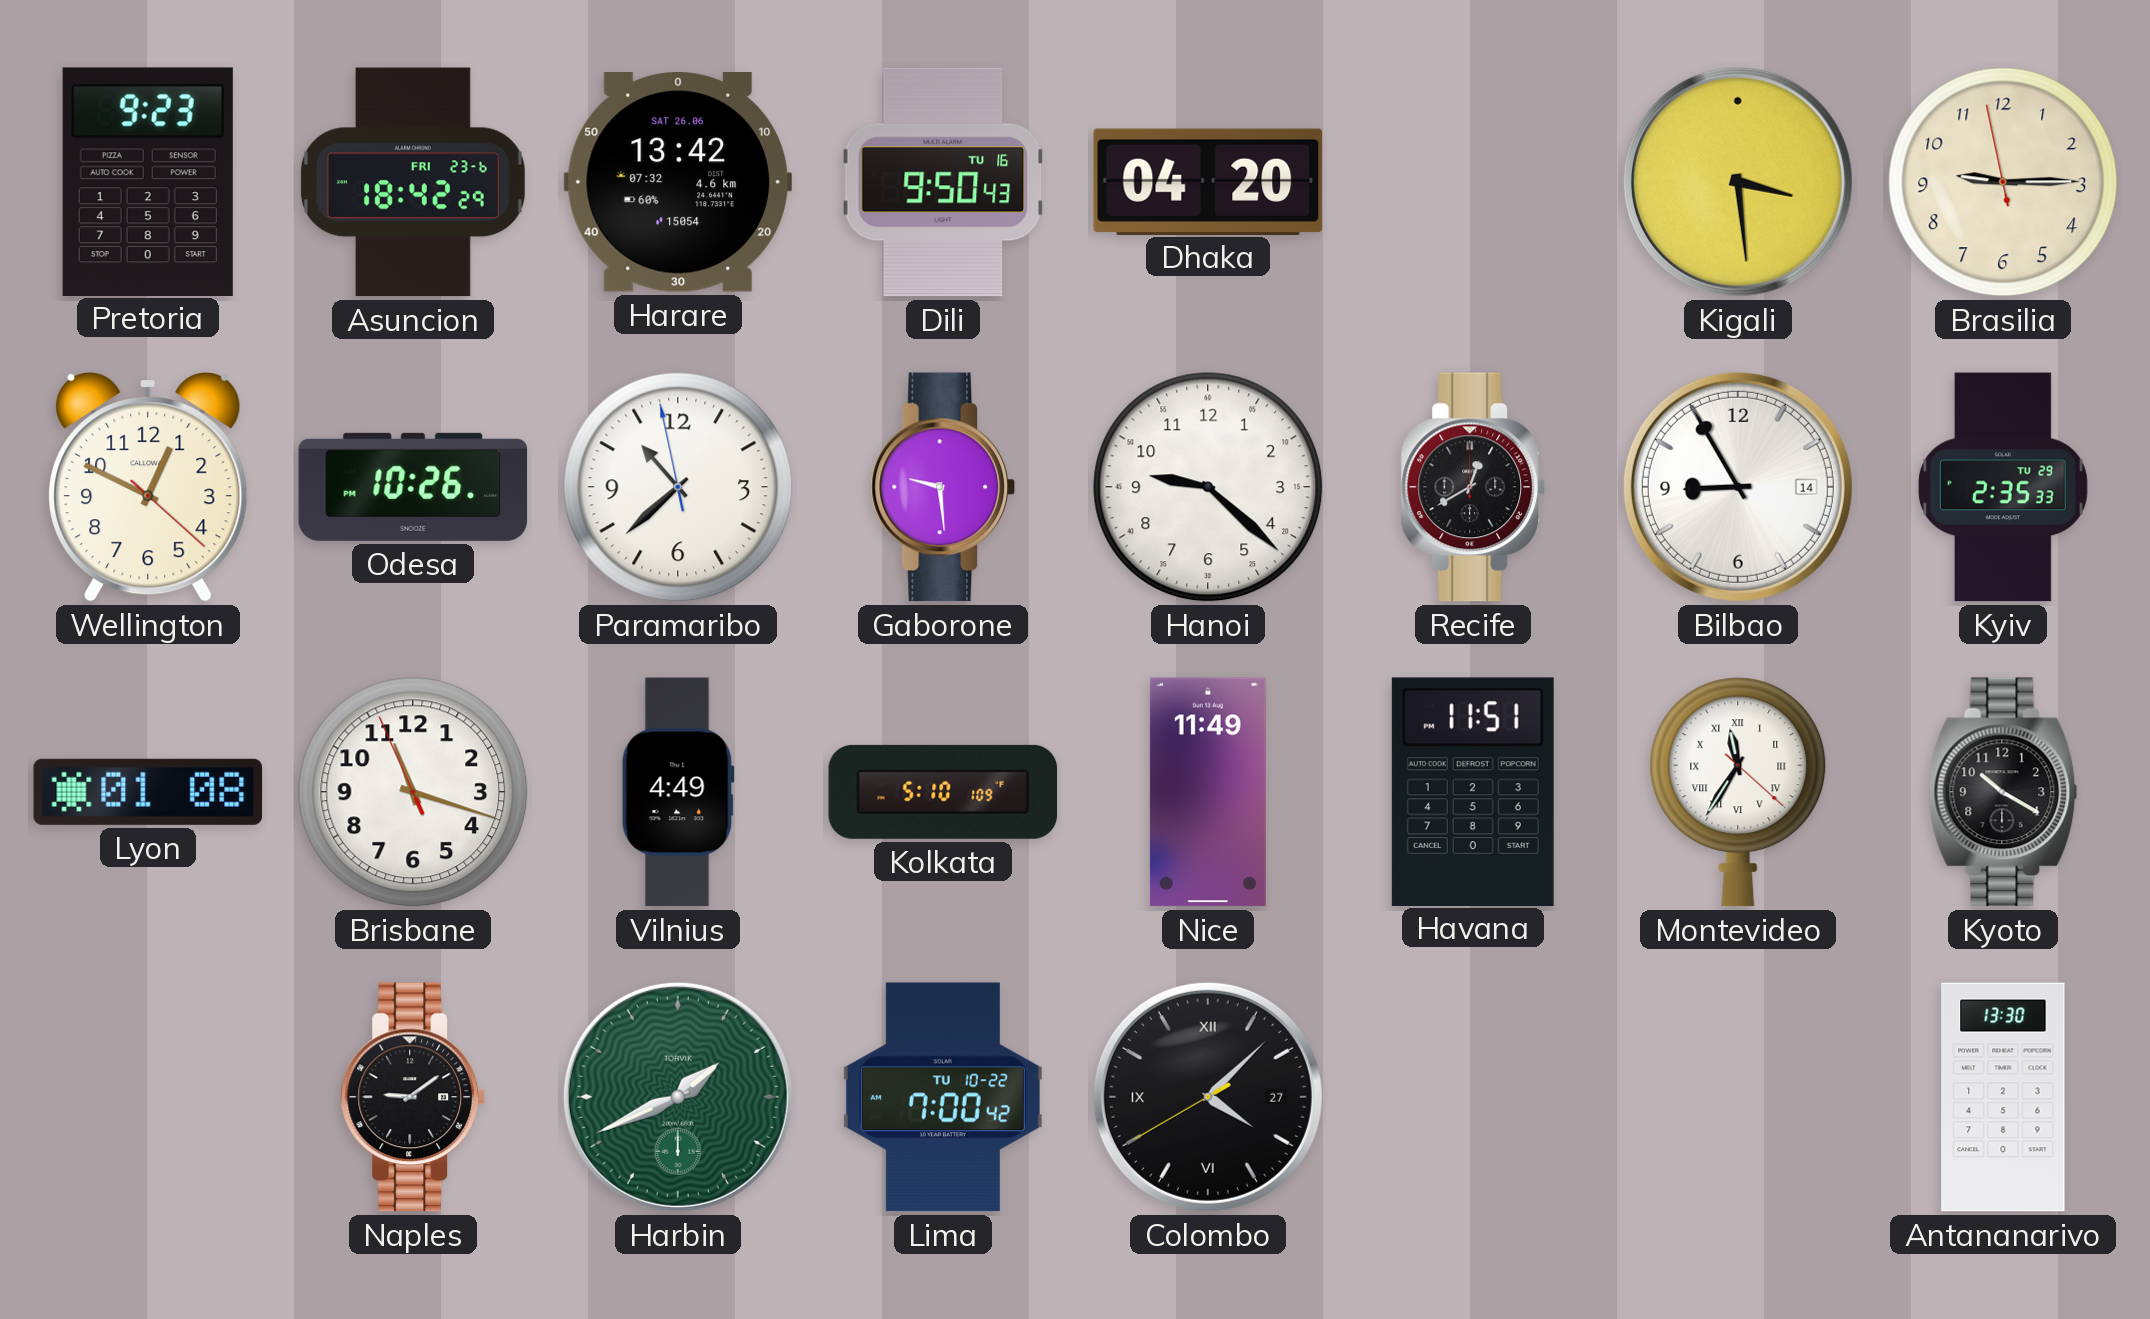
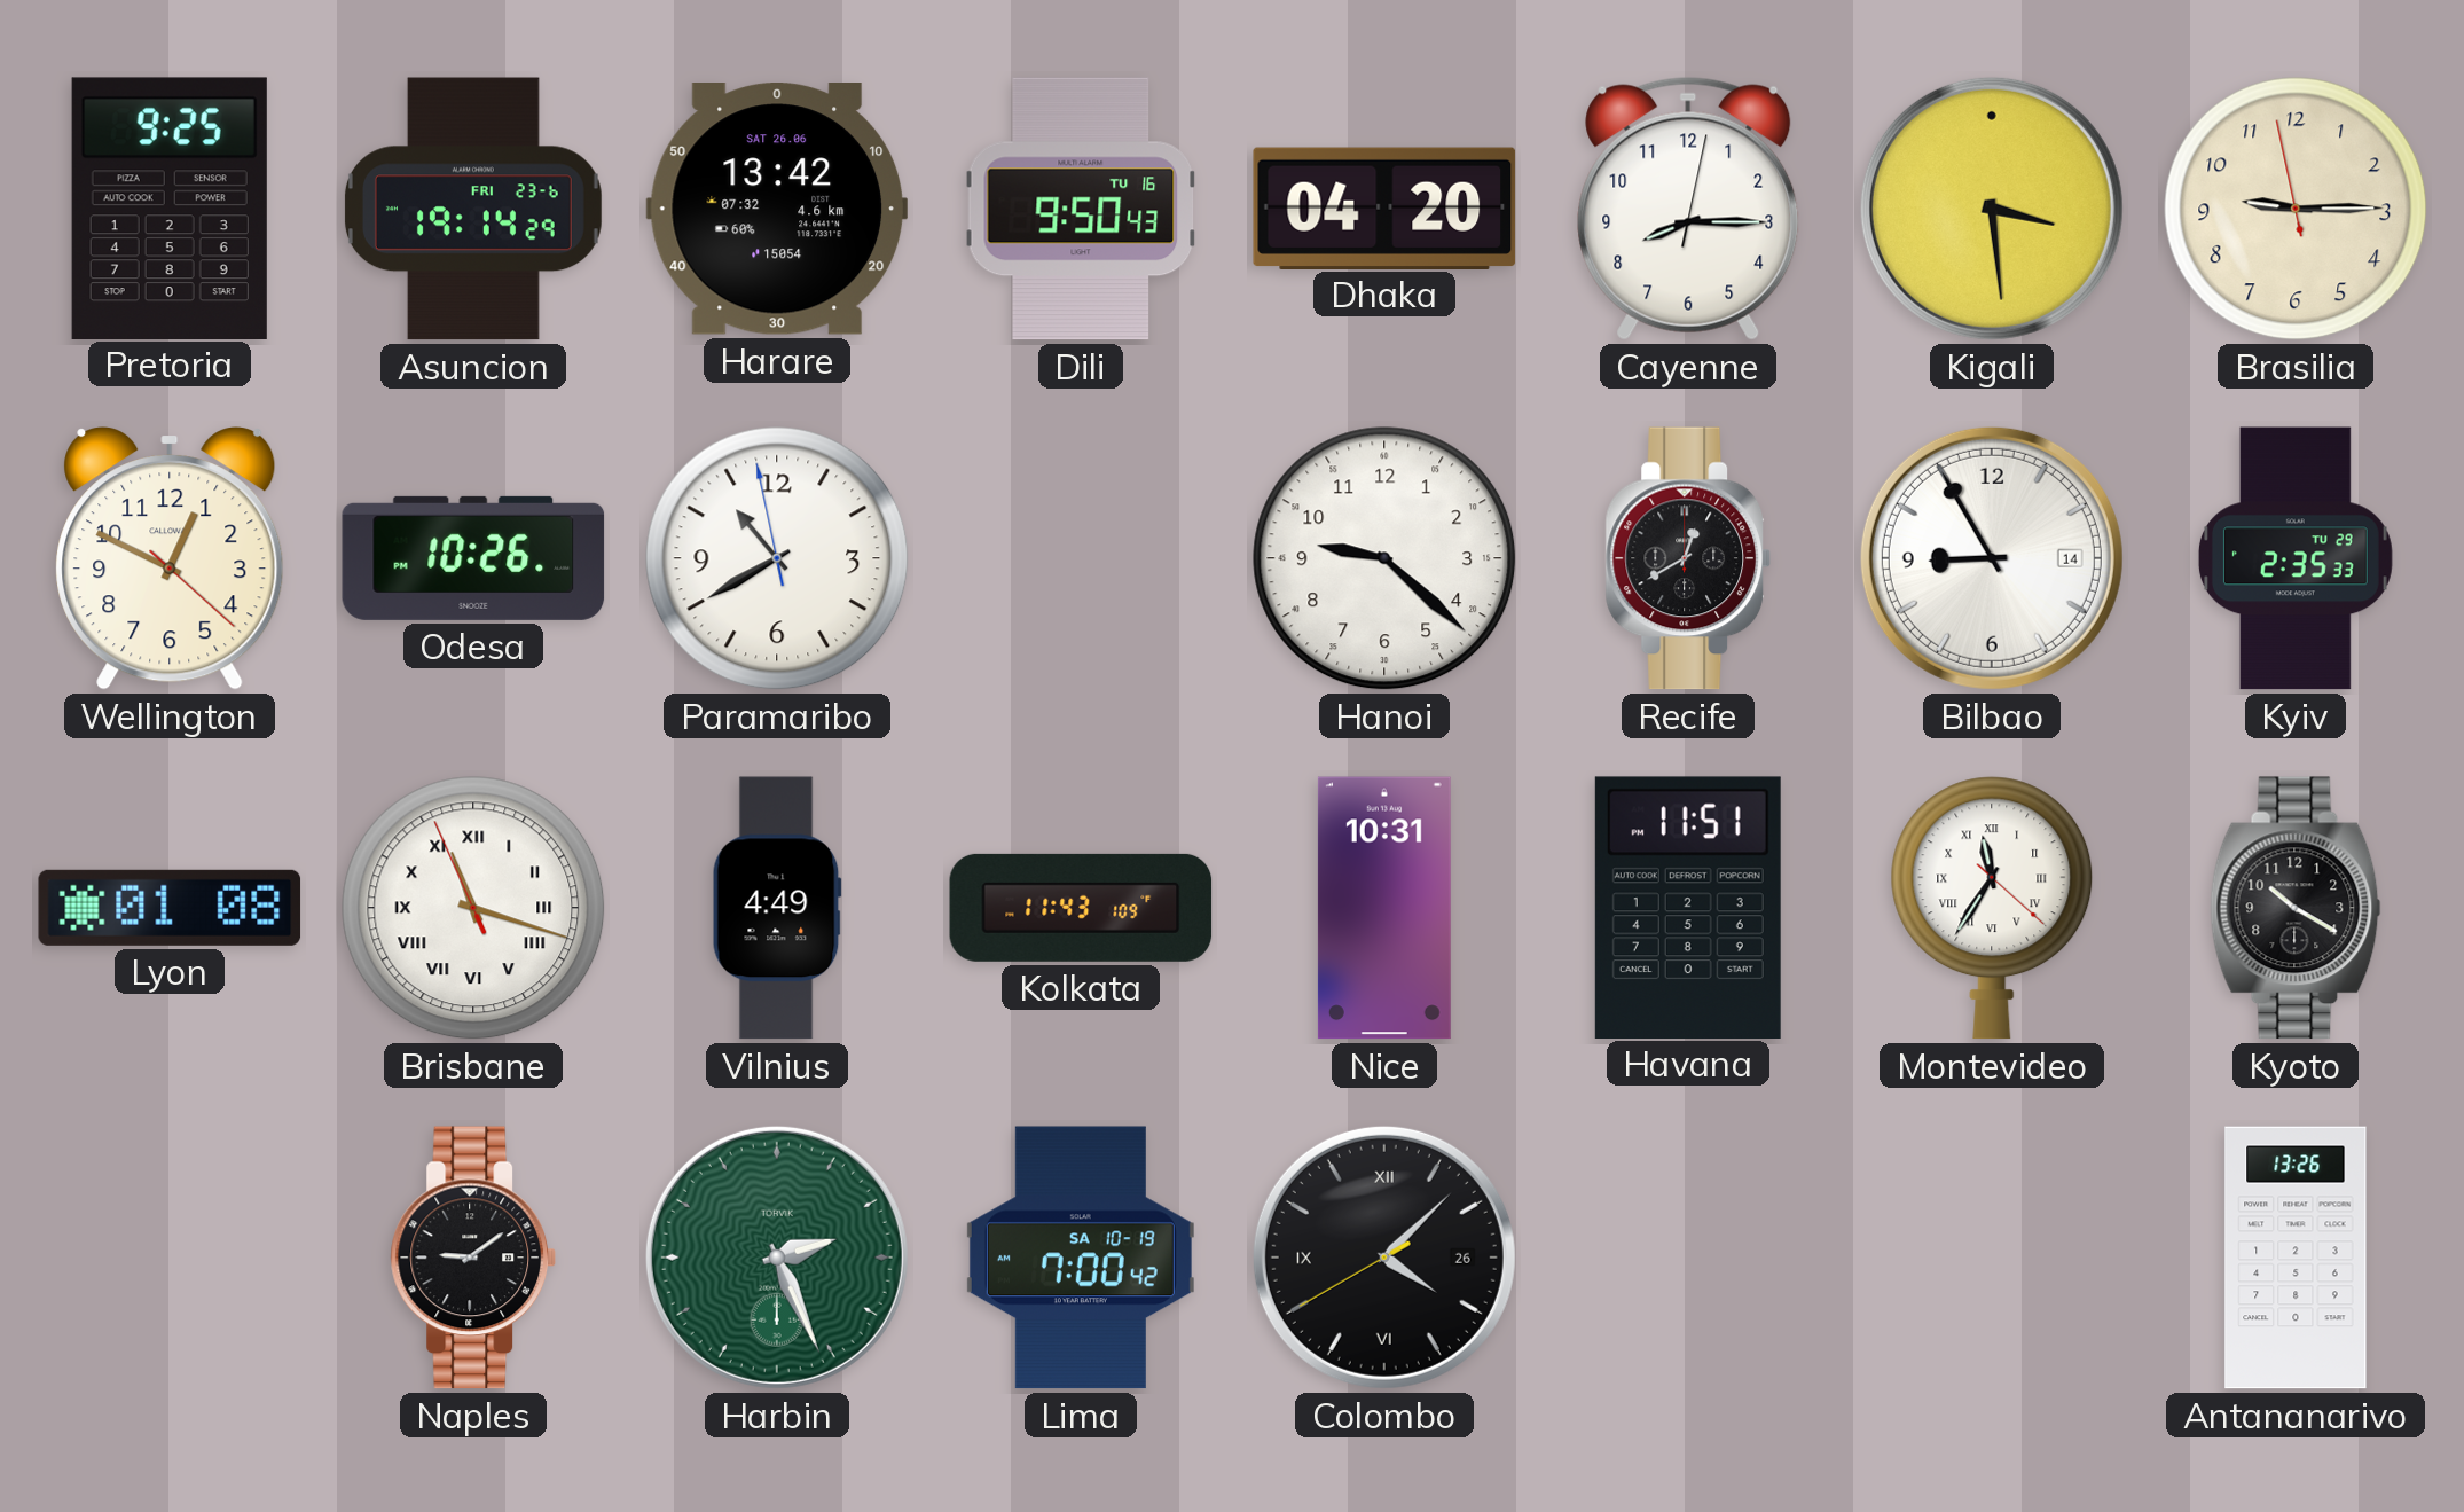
Pretoria: 9:23 -> 9:25
Asuncion: 18:42 -> 19:14
Cayenne: none -> 8:15
Paramaribo: 10:37 -> 10:39
Gaborone: 9:29 -> none
Brisbane numerals: Arabic -> Roman
Kolkata: 5:10 -> 11:43
Nice: 11:49 -> 10:31
Harbin: 1:41 -> 2:26
Lima date: TU 10-22 -> SA 10-19
Colombo date: 27 -> 26
Antananarivo: 13:30 -> 13:26
